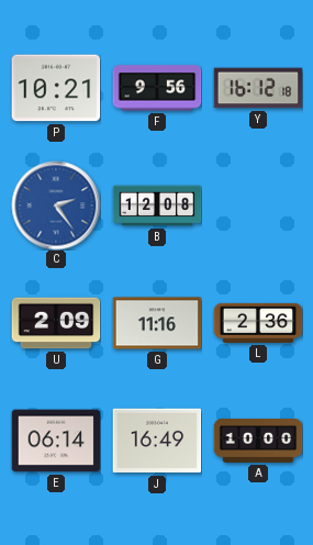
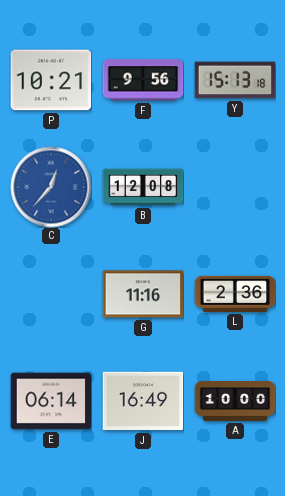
Y: 16:12 -> 15:13
C: 2:24 -> 12:37
U: 2:09 -> none
